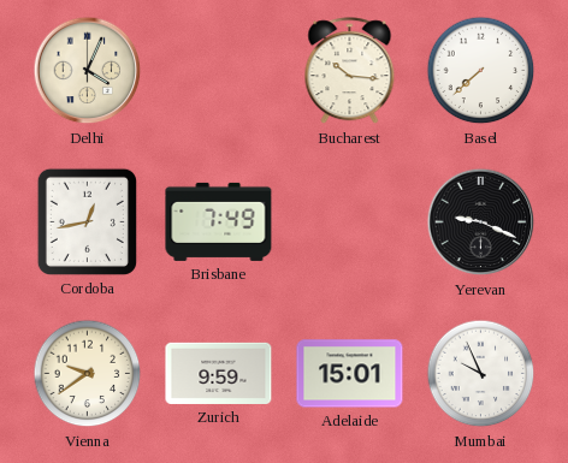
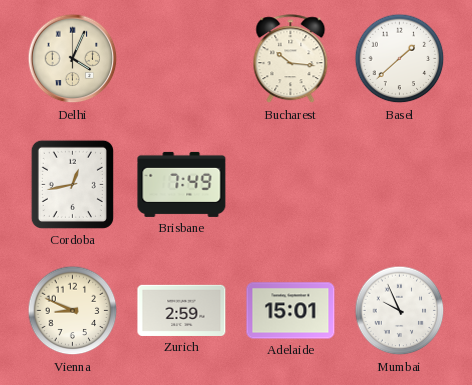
Basel: 7:38 -> 1:38
Yerevan: 9:19 -> none
Vienna: 9:39 -> 8:49
Zurich: 9:59 -> 2:59
